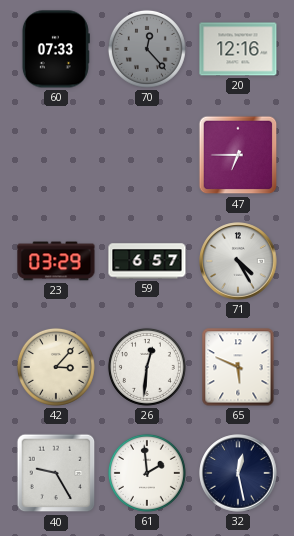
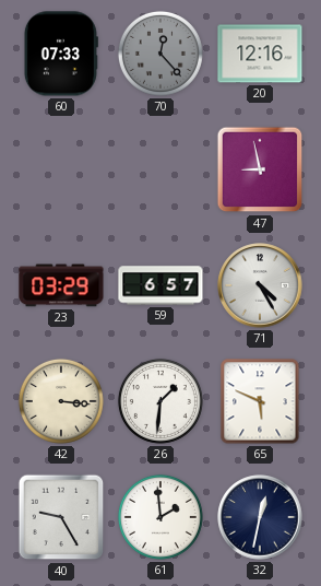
47: 6:45 -> 8:58
42: 3:07 -> 3:16
26: 12:31 -> 1:31
32: 12:28 -> 12:32
